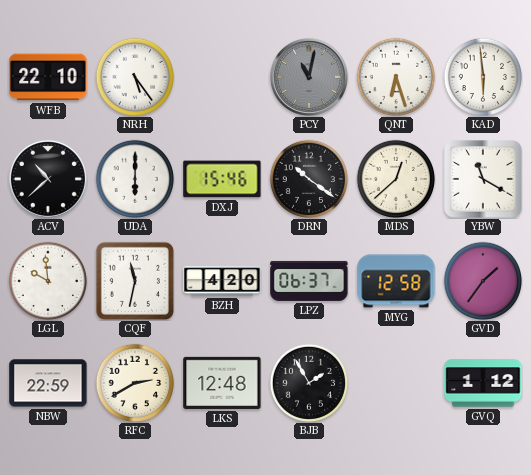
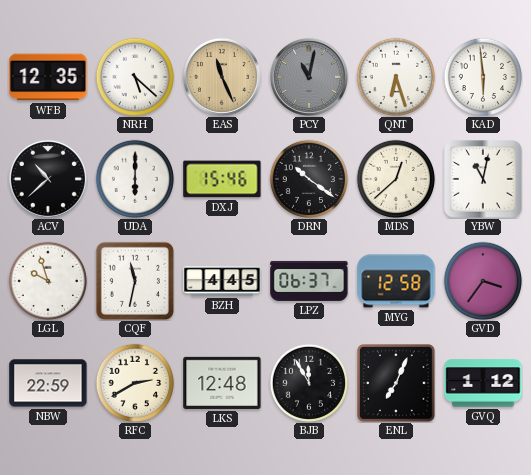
WFB: 22:10 -> 12:35
NRH: 5:24 -> 5:22
EAS: none -> 11:26
YBW: 11:20 -> 11:02
LGL: 9:59 -> 9:57
BZH: 4:20 -> 4:45
GVD: 1:36 -> 3:36
BJB: 1:55 -> 11:55
ENL: none -> 7:04
